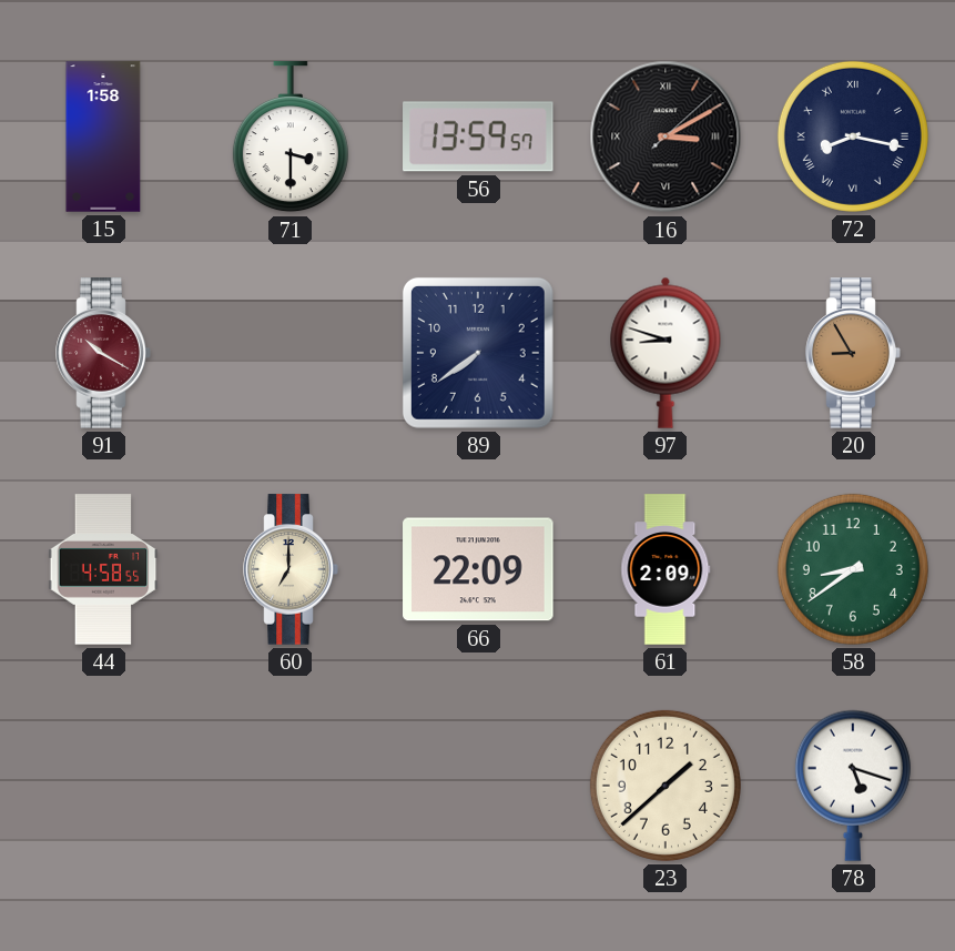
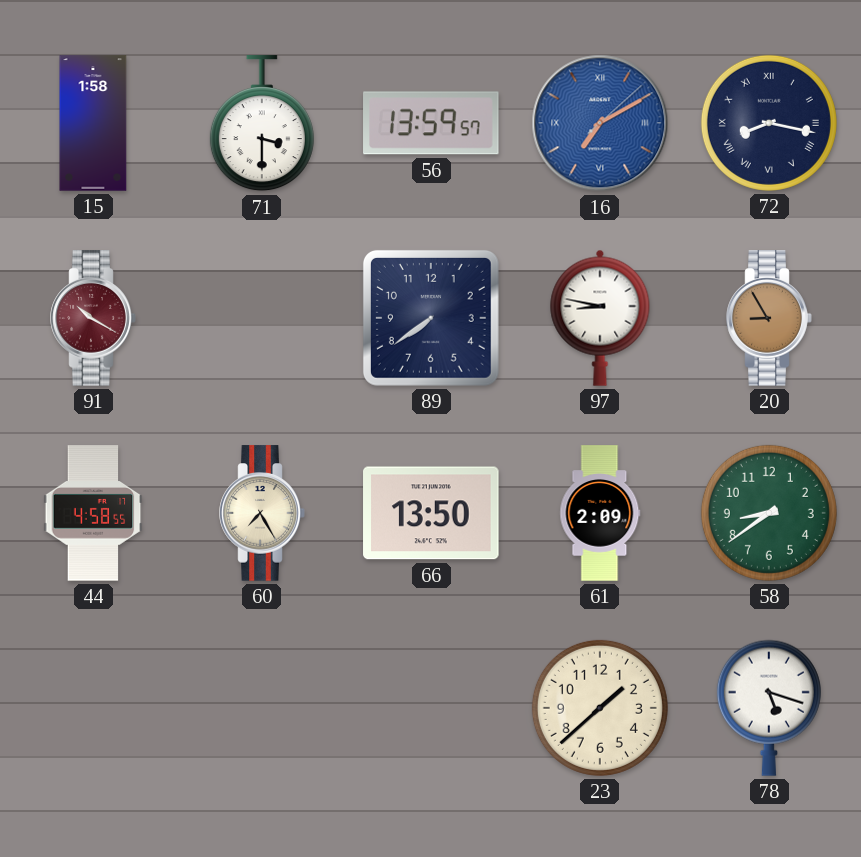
16: 3:10 -> 7:10
16 dial: black -> blue
97: 8:48 -> 8:47
60: 7:00 -> 7:25
66: 22:09 -> 13:50
